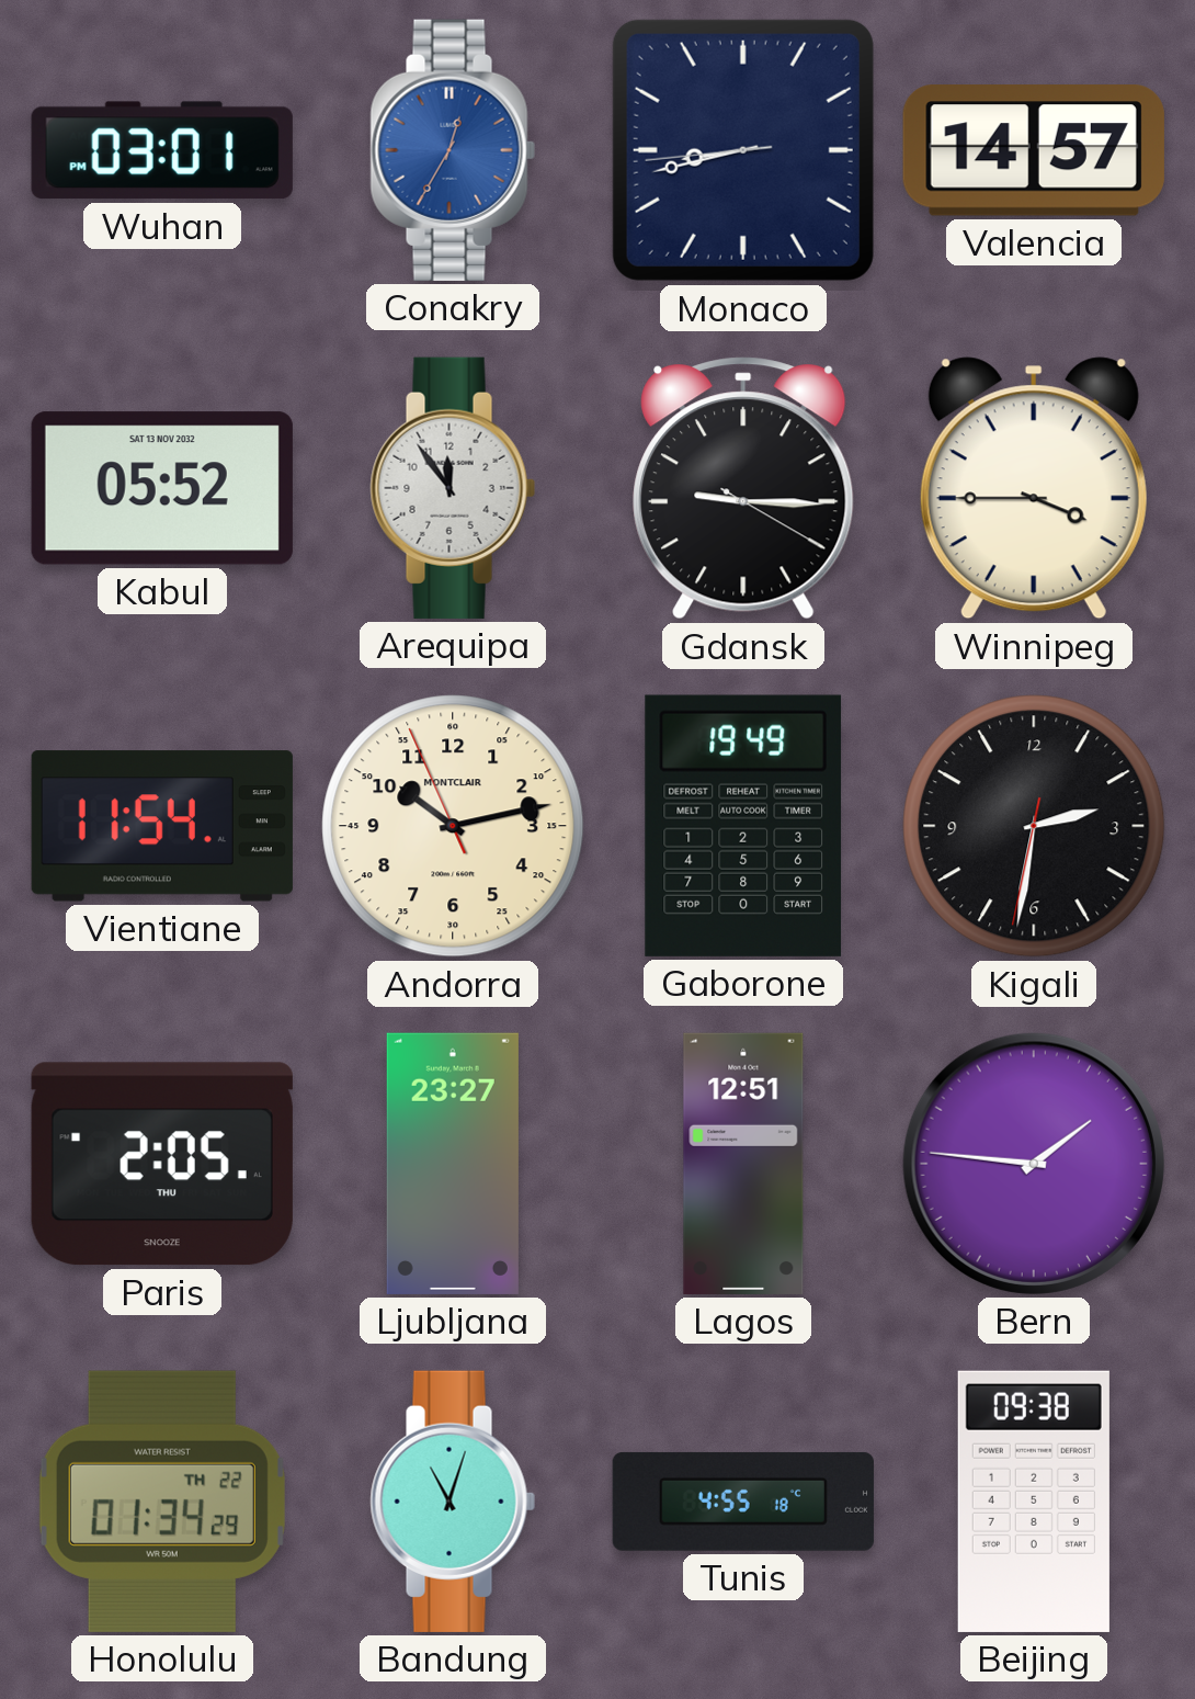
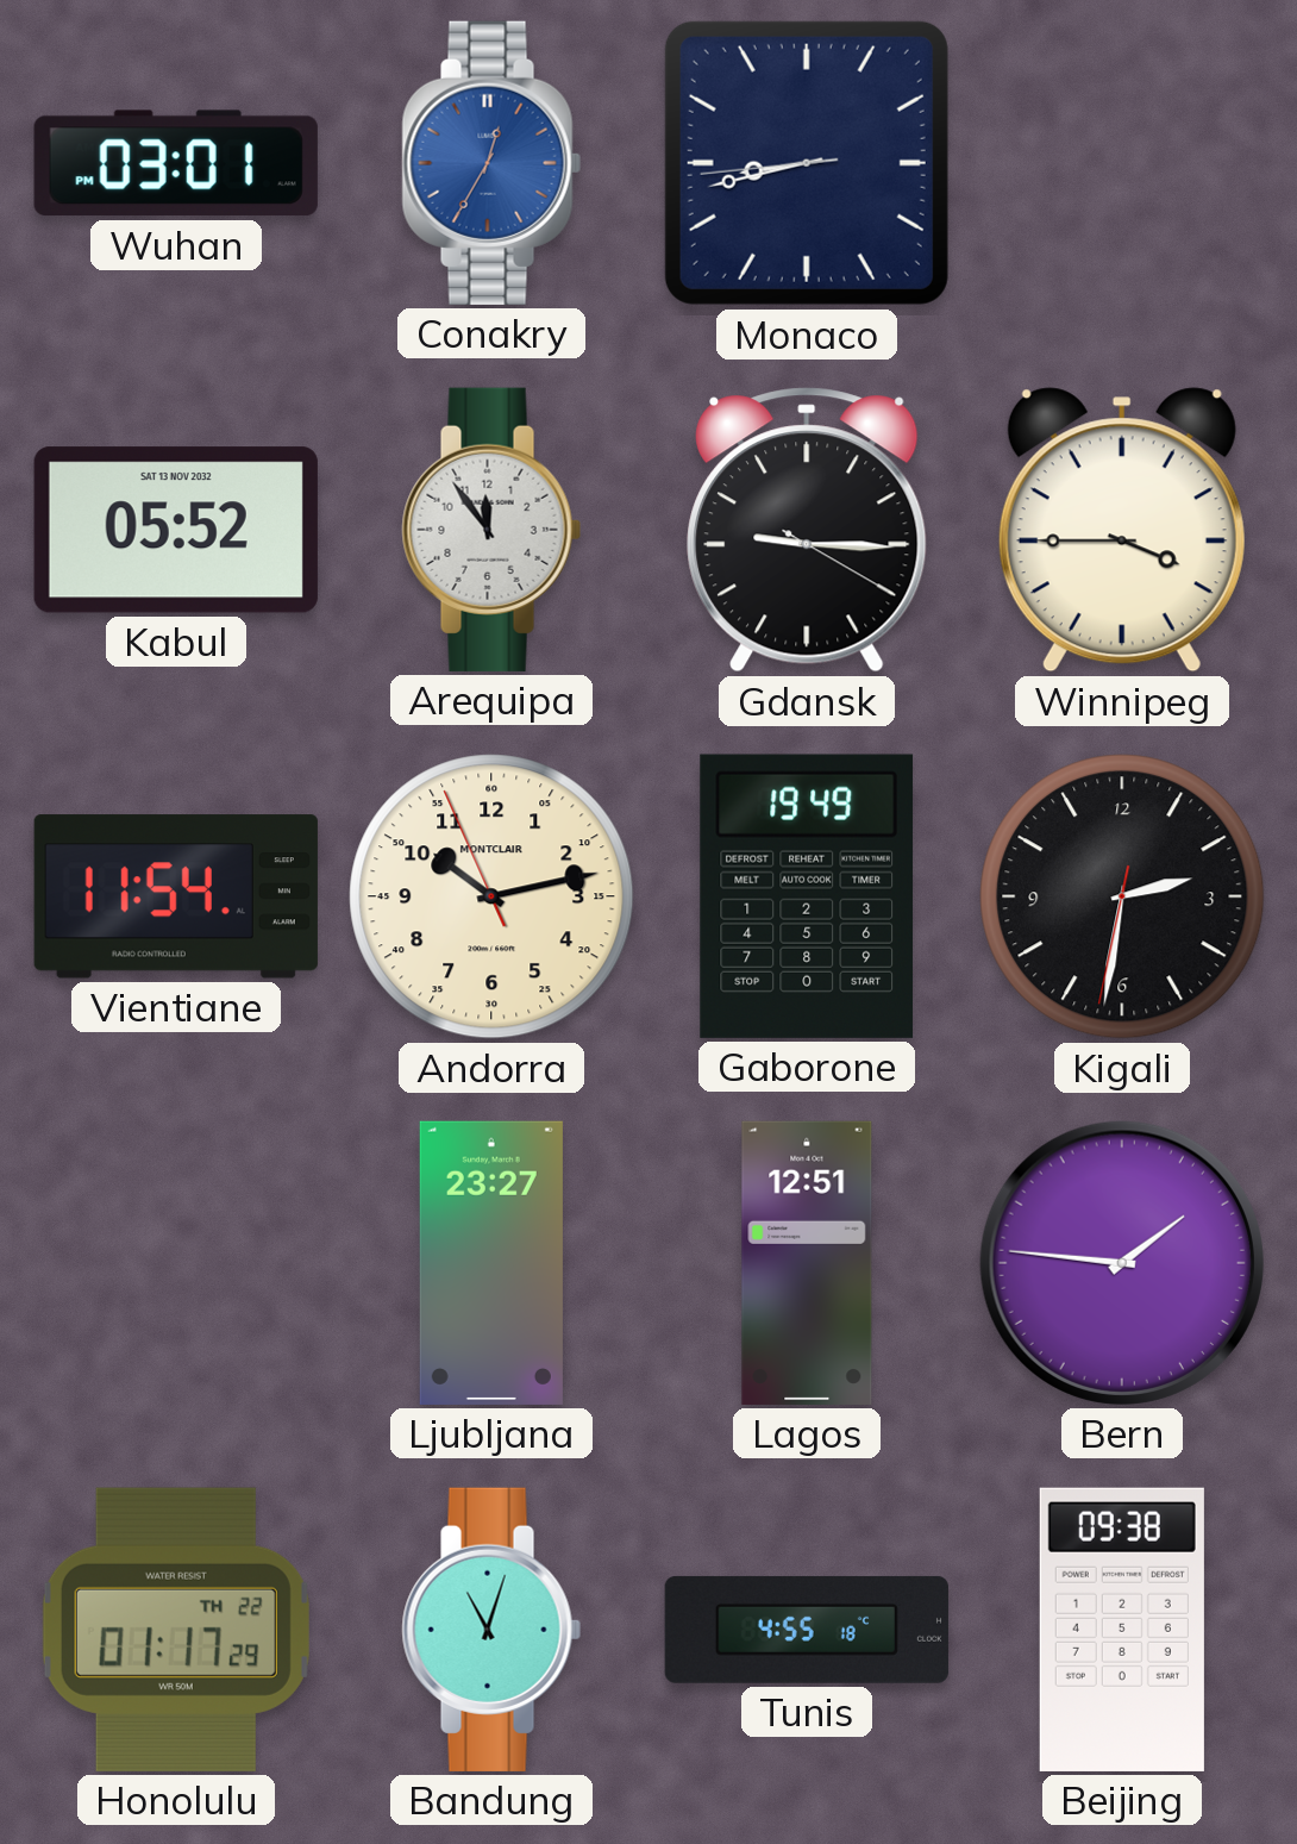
Valencia: 14:57 -> none
Paris: 2:05 -> none
Honolulu: 01:34 -> 01:17
